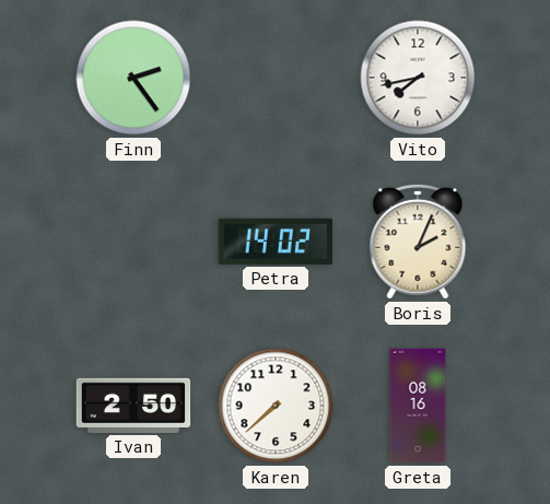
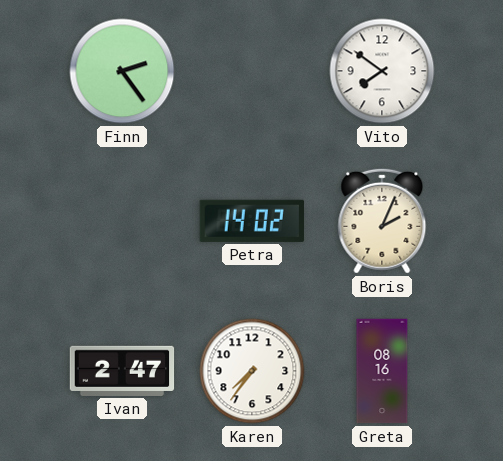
Vito: 7:43 -> 7:51
Ivan: 2:50 -> 2:47
Karen: 7:38 -> 7:36
